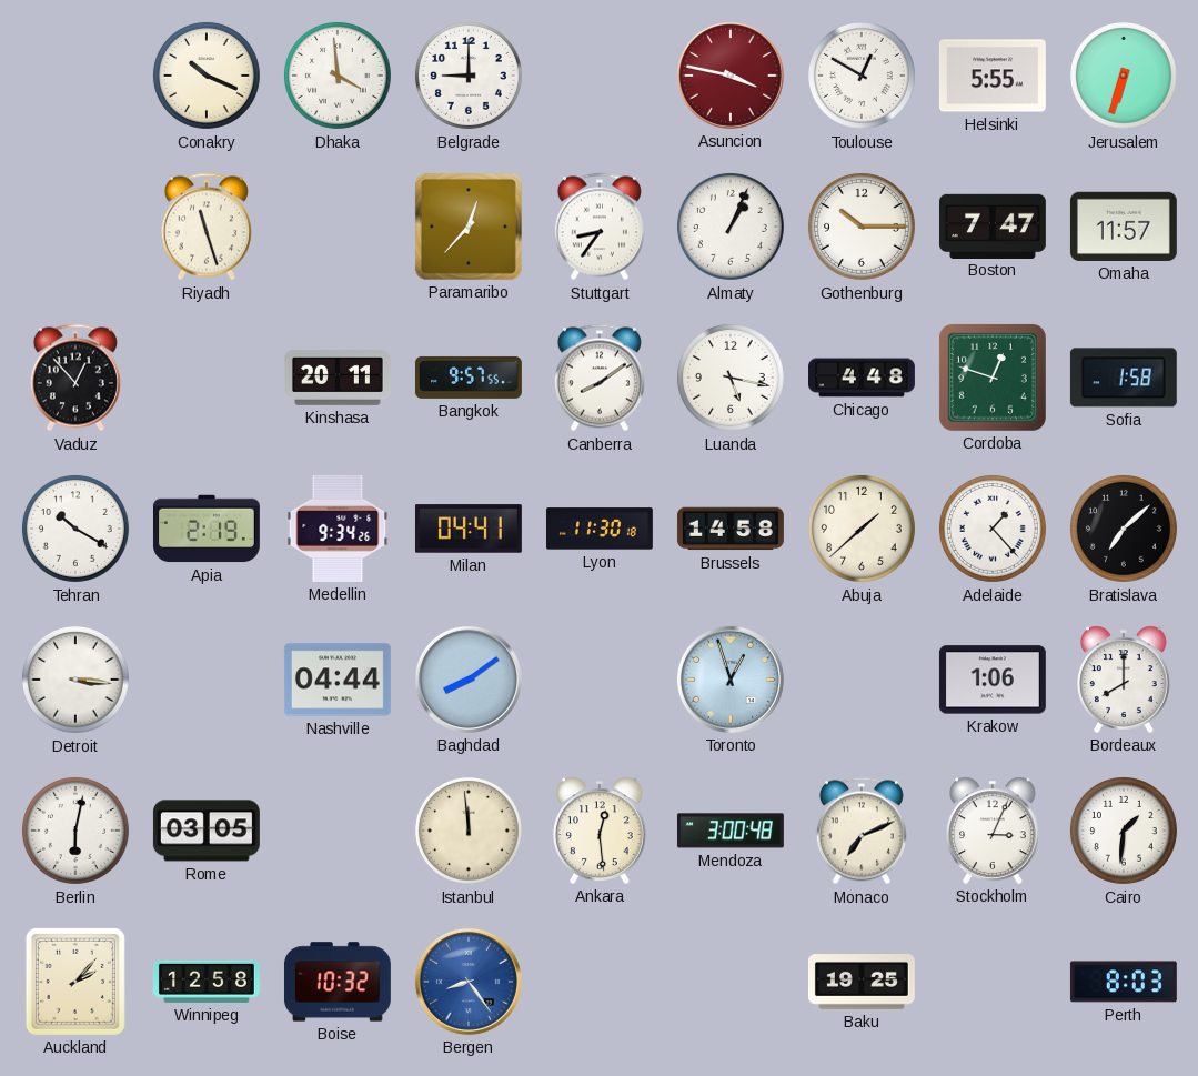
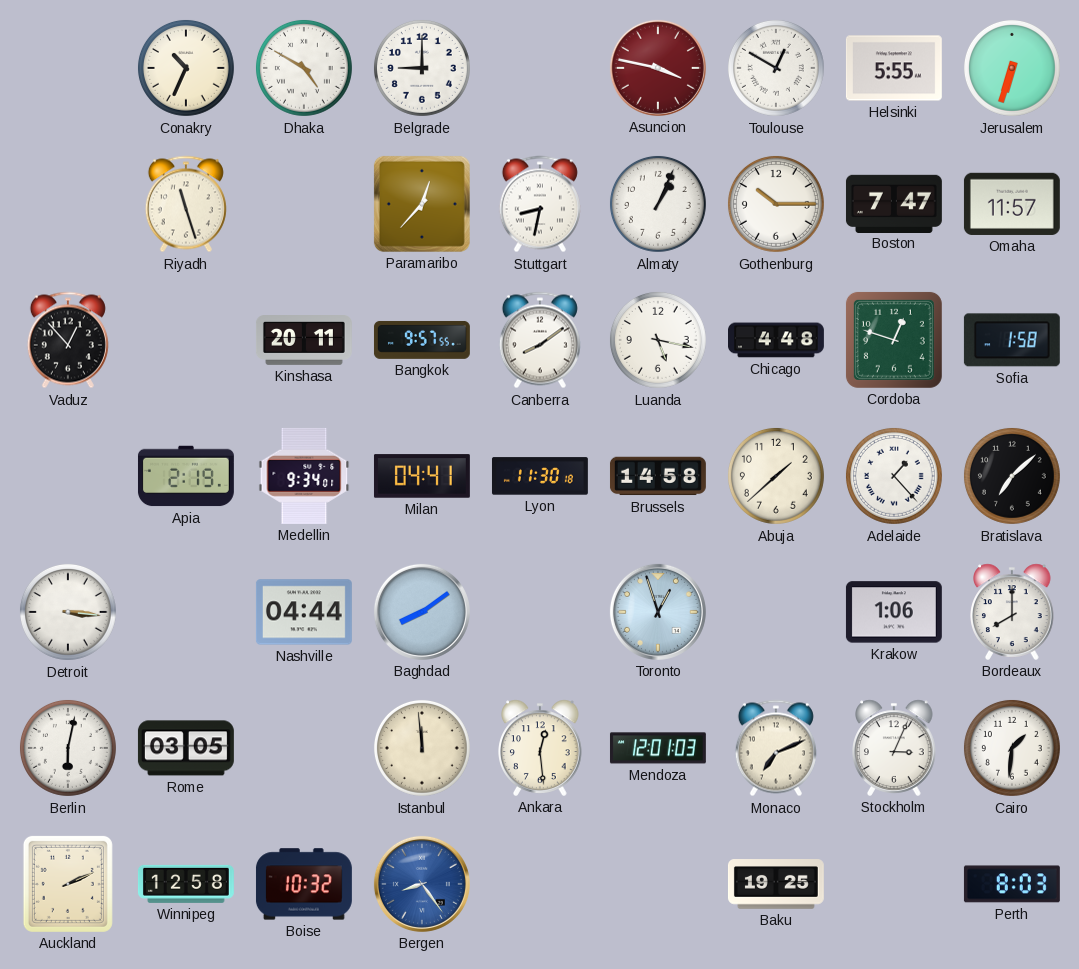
Conakry: 10:19 -> 10:34
Dhaka: 3:59 -> 4:50
Stuttgart: 8:36 -> 8:32
Tehran: 10:20 -> none
Medellin: 9:34:26 -> 9:34:01
Mendoza: 3:00 -> 12:01
Auckland: 2:07 -> 2:11
